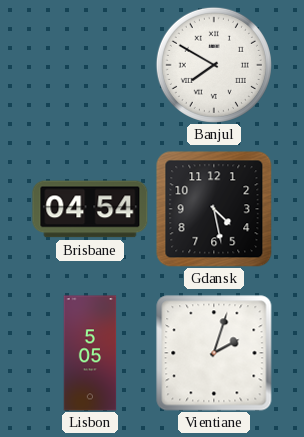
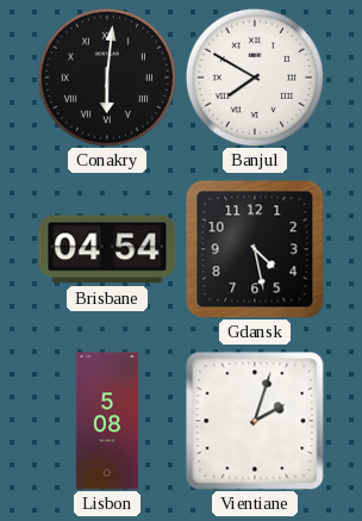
Conakry: none -> 6:01
Lisbon: 5:05 -> 5:08
